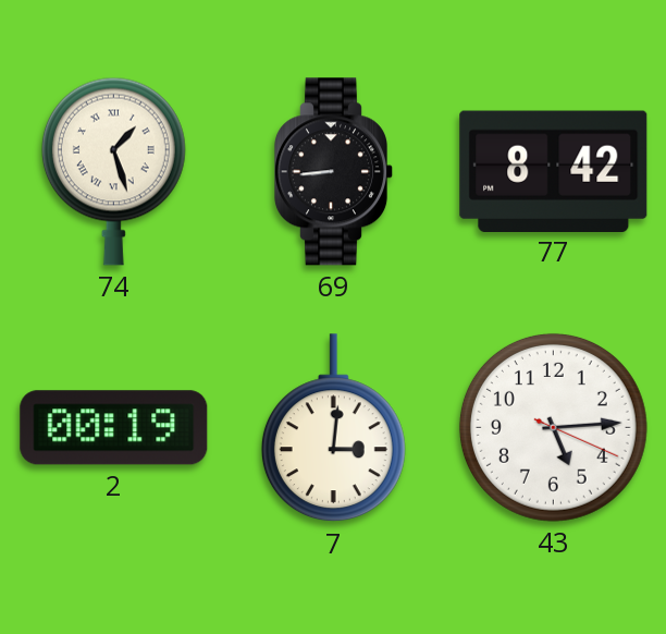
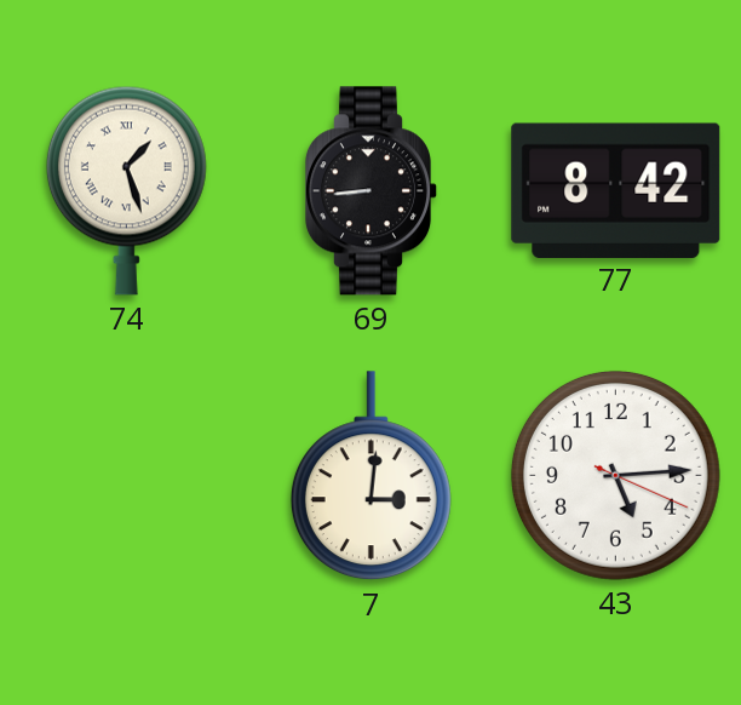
2: 00:19 -> none
